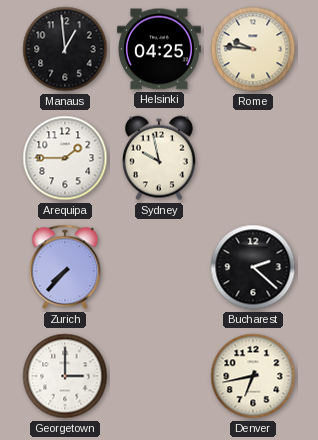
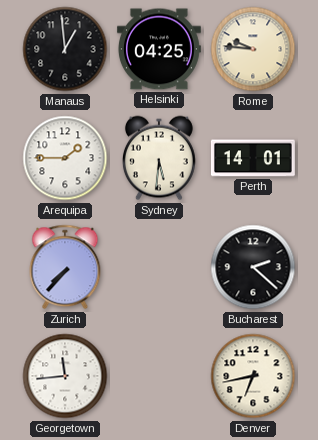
Sydney: 9:58 -> 5:31
Perth: none -> 14:01
Georgetown: 3:00 -> 11:44
